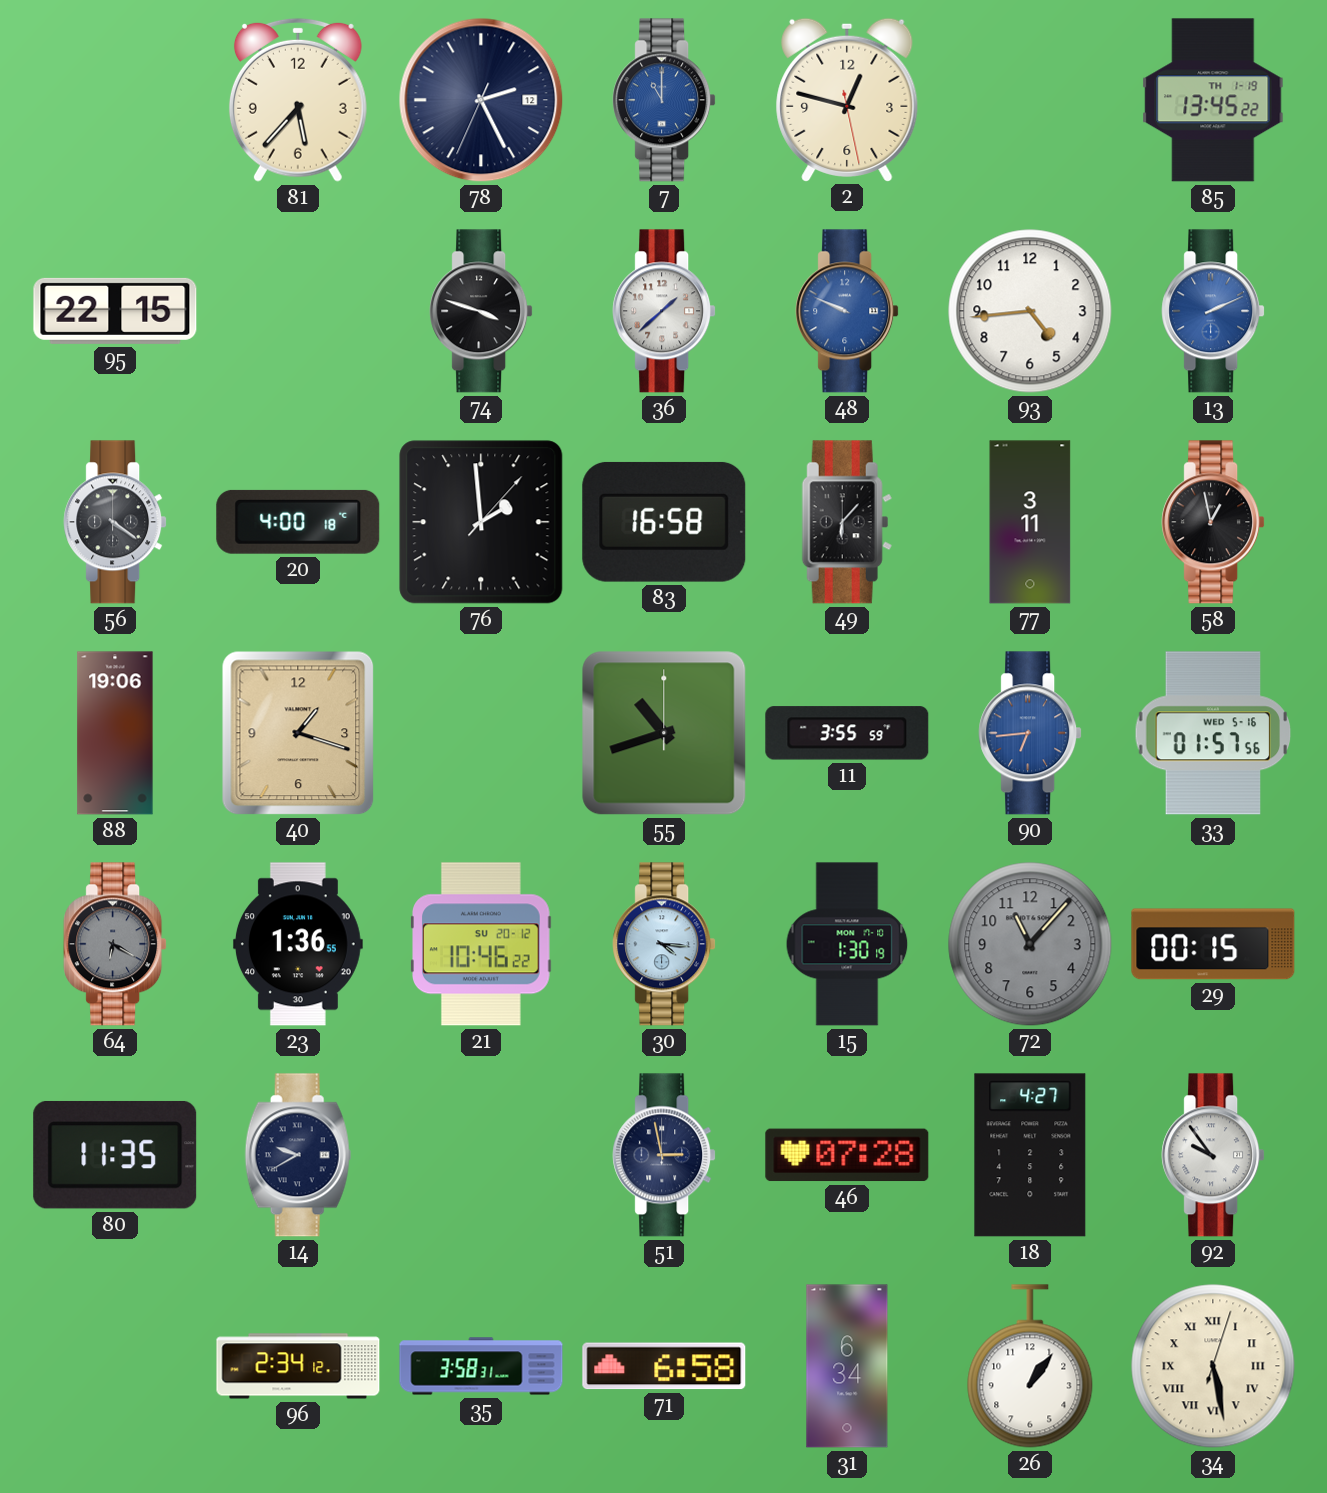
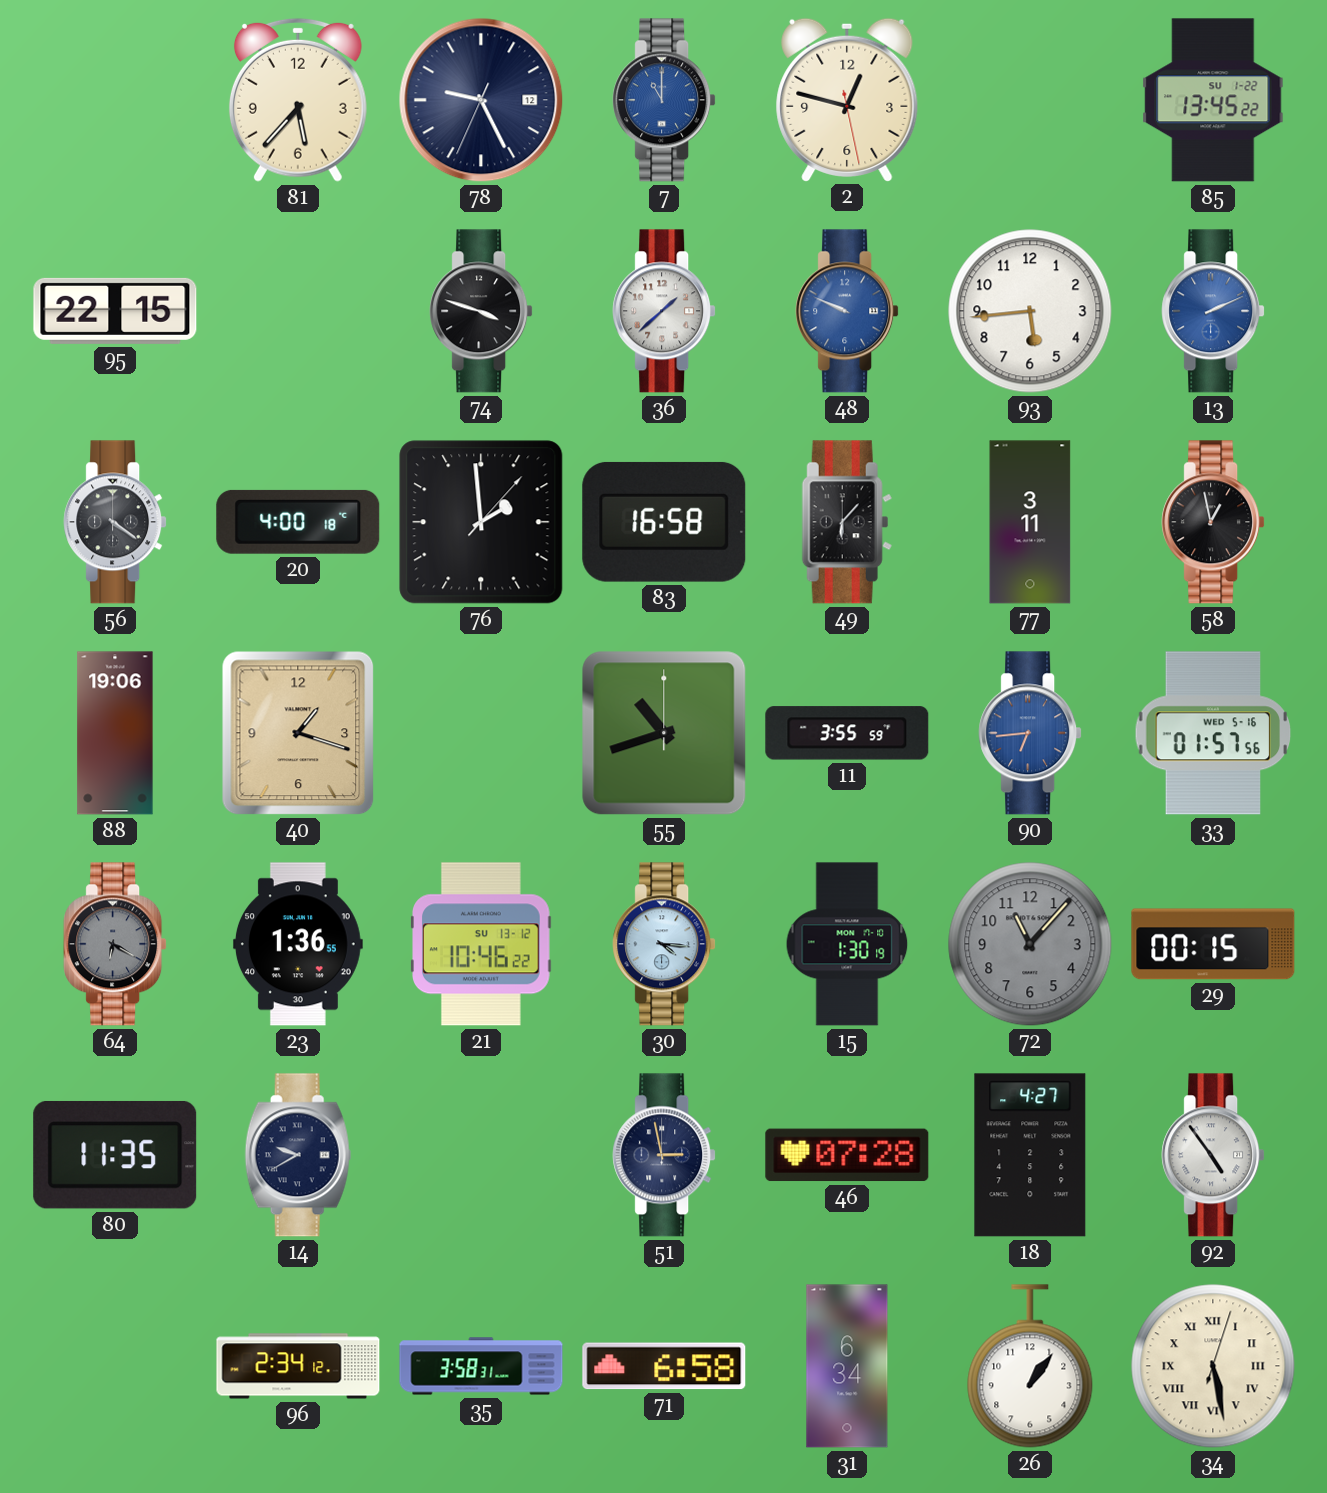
78: 2:25 -> 9:25
85 date: TH 1-19 -> SU 1-22
93: 4:44 -> 5:44
21 date: SU 20-12 -> SU 13-12
92: 9:54 -> 4:54
